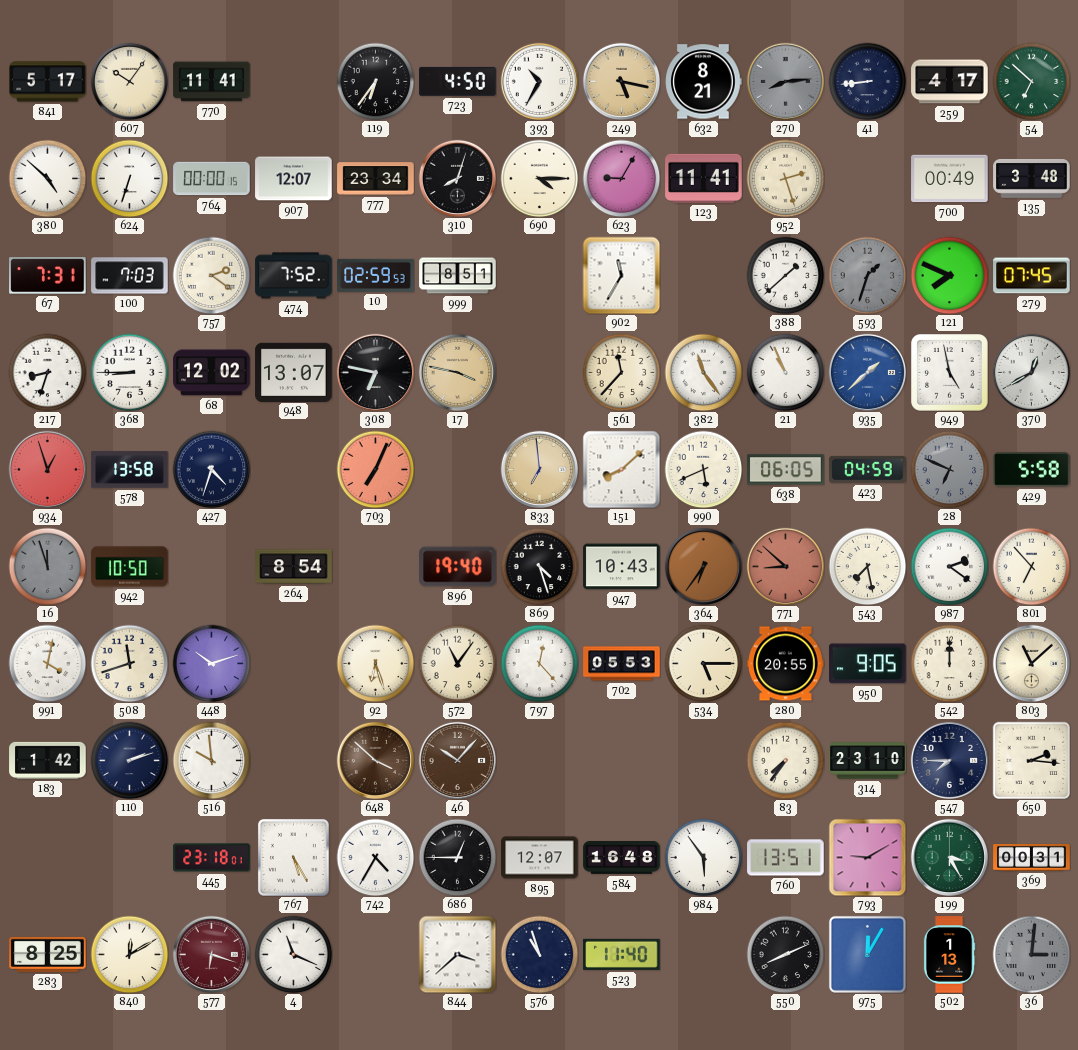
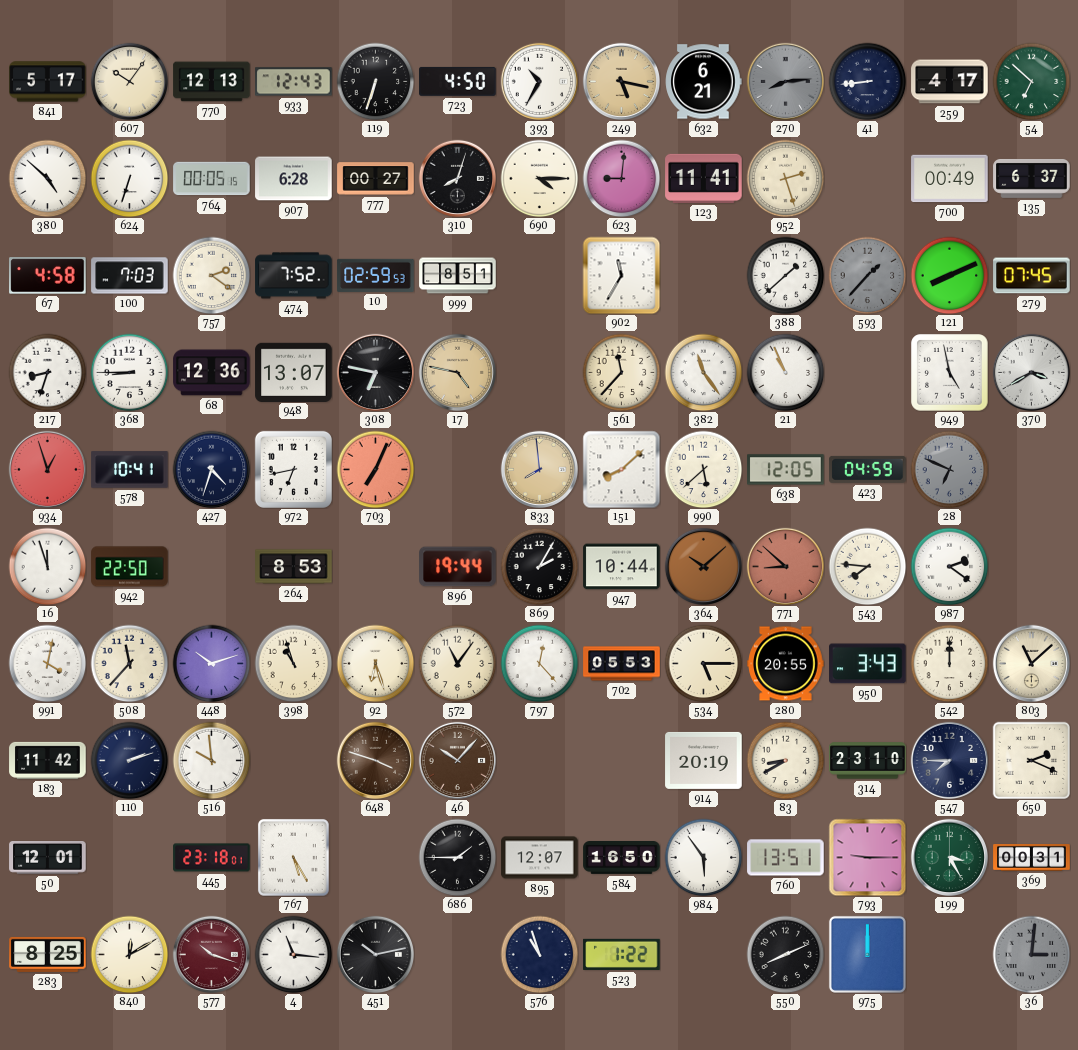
770: 11:41 -> 12:13
933: none -> 12:43
119: 6:36 -> 6:33
632: 8:21 -> 6:21
764: 00:00 -> 00:05
907: 12:07 -> 6:28
777: 23:34 -> 00:27
623: 9:05 -> 9:01
135: 3:48 -> 6:37
67: 7:31 -> 4:58
593: 1:33 -> 1:37
121: 7:49 -> 8:11
68: 12:02 -> 12:36
17: 3:47 -> 4:47
935: 1:38 -> none
370: 12:40 -> 3:40
578: 13:58 -> 10:41
972: none -> 6:43
833: 6:59 -> 7:59
990: 5:41 -> 5:38
638: 06:05 -> 12:05
429: 5:58 -> none
16 dial: grey -> white
942: 10:50 -> 22:50
264: 8:54 -> 8:53
896: 19:40 -> 19:44
869: 4:27 -> 2:05
947: 10:43 -> 10:44
364: 6:36 -> 10:08
543: 7:28 -> 7:46
801: 6:53 -> none
508: 11:42 -> 11:37
398: none -> 10:57
950: 9:05 -> 3:43
183: 1:42 -> 11:42
648: 3:52 -> 3:48
914: none -> 20:19
83: 7:36 -> 8:40
650: 2:16 -> 2:19
50: none -> 12:01
742: 4:35 -> none
686: 12:45 -> 1:45
584: 16:48 -> 16:50
793: 9:10 -> 9:15
577: 6:18 -> 10:18
4: 11:19 -> 11:16
451: none -> 10:13
844: 3:38 -> none
523: 11:40 -> 1:22
975: 12:05 -> 12:00
502: 1:13 -> none
